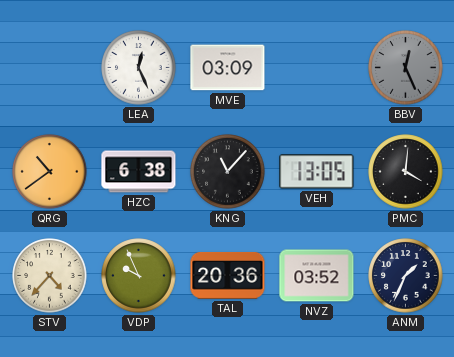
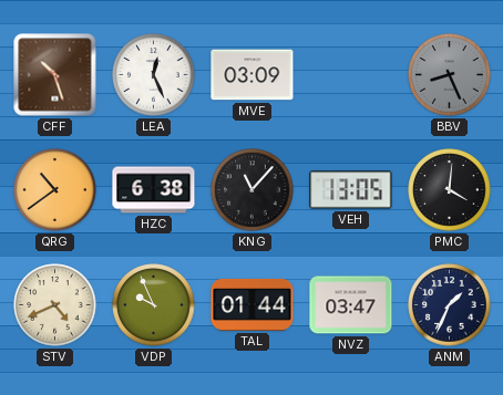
CFF: none -> 10:27
BBV: 12:26 -> 8:26
STV: 4:37 -> 4:41
TAL: 20:36 -> 01:44
NVZ: 03:52 -> 03:47
